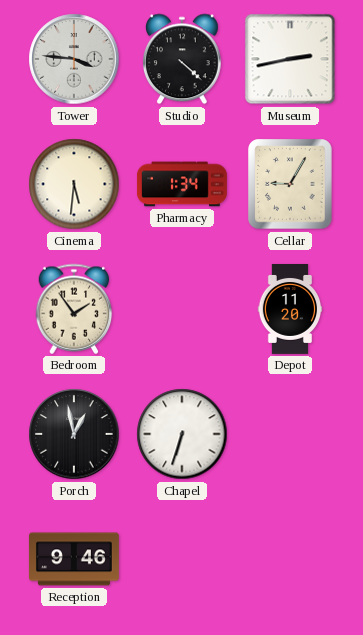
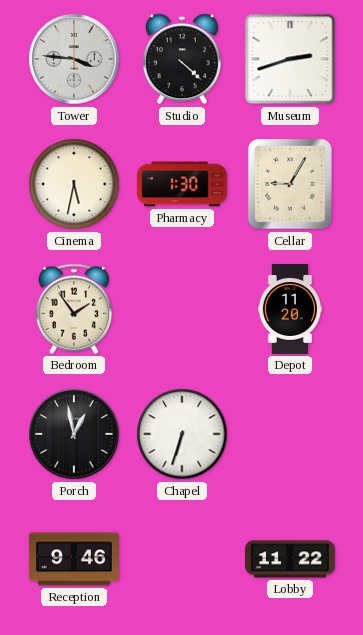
Museum: 2:43 -> 2:42
Cinema: 5:31 -> 5:32
Pharmacy: 1:34 -> 1:30
Lobby: none -> 11:22
